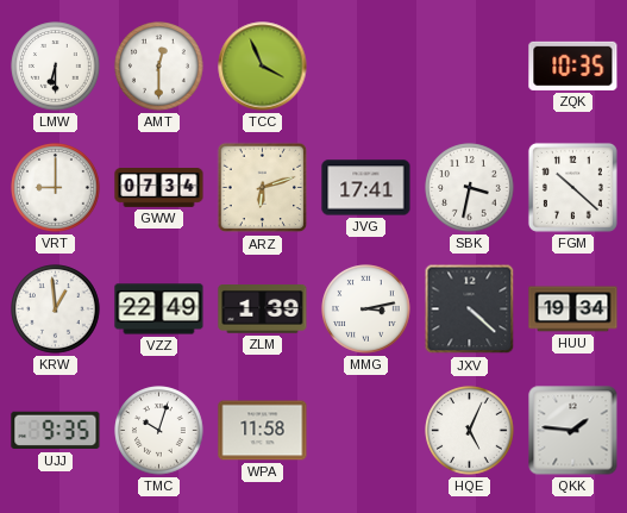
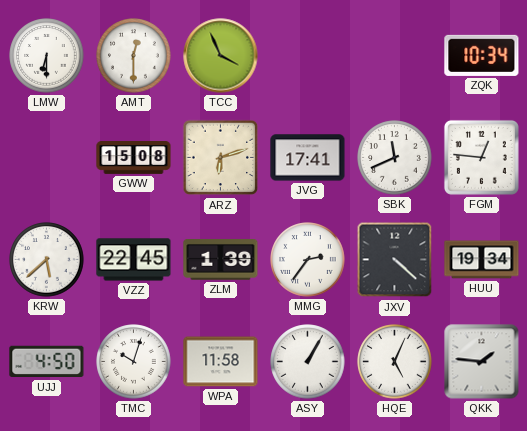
ZQK: 10:35 -> 10:34
VRT: 9:00 -> none
GWW: 07:34 -> 15:08
SBK: 3:32 -> 11:41
FGM: 10:22 -> 12:46
KRW: 12:59 -> 5:38
VZZ: 22:49 -> 22:45
MMG: 3:13 -> 2:36
UJJ: 9:35 -> 4:50
ASY: none -> 1:05
